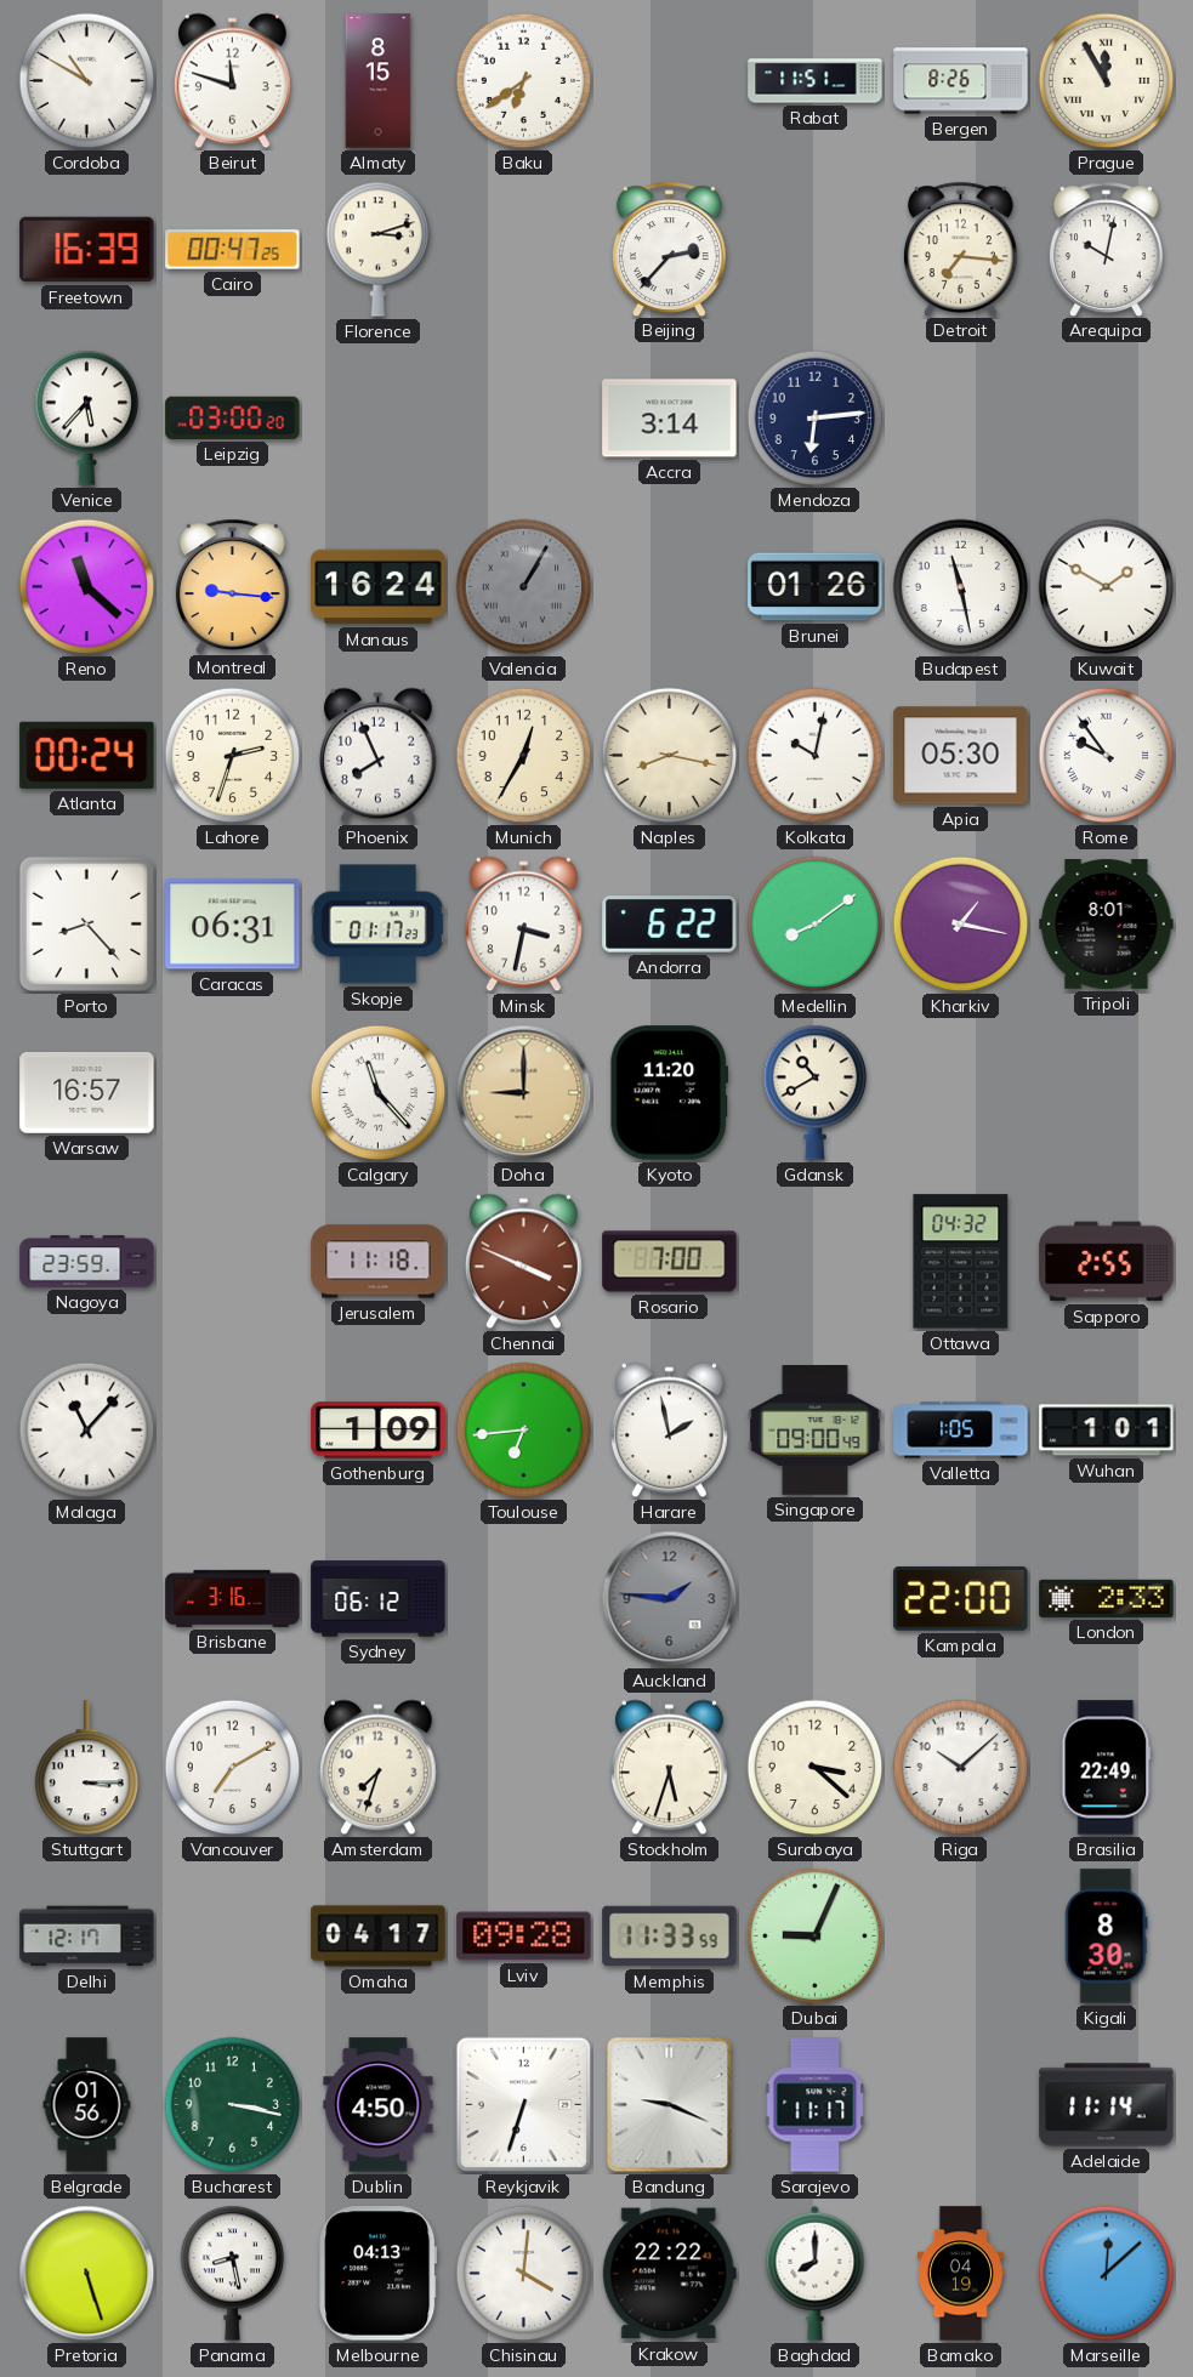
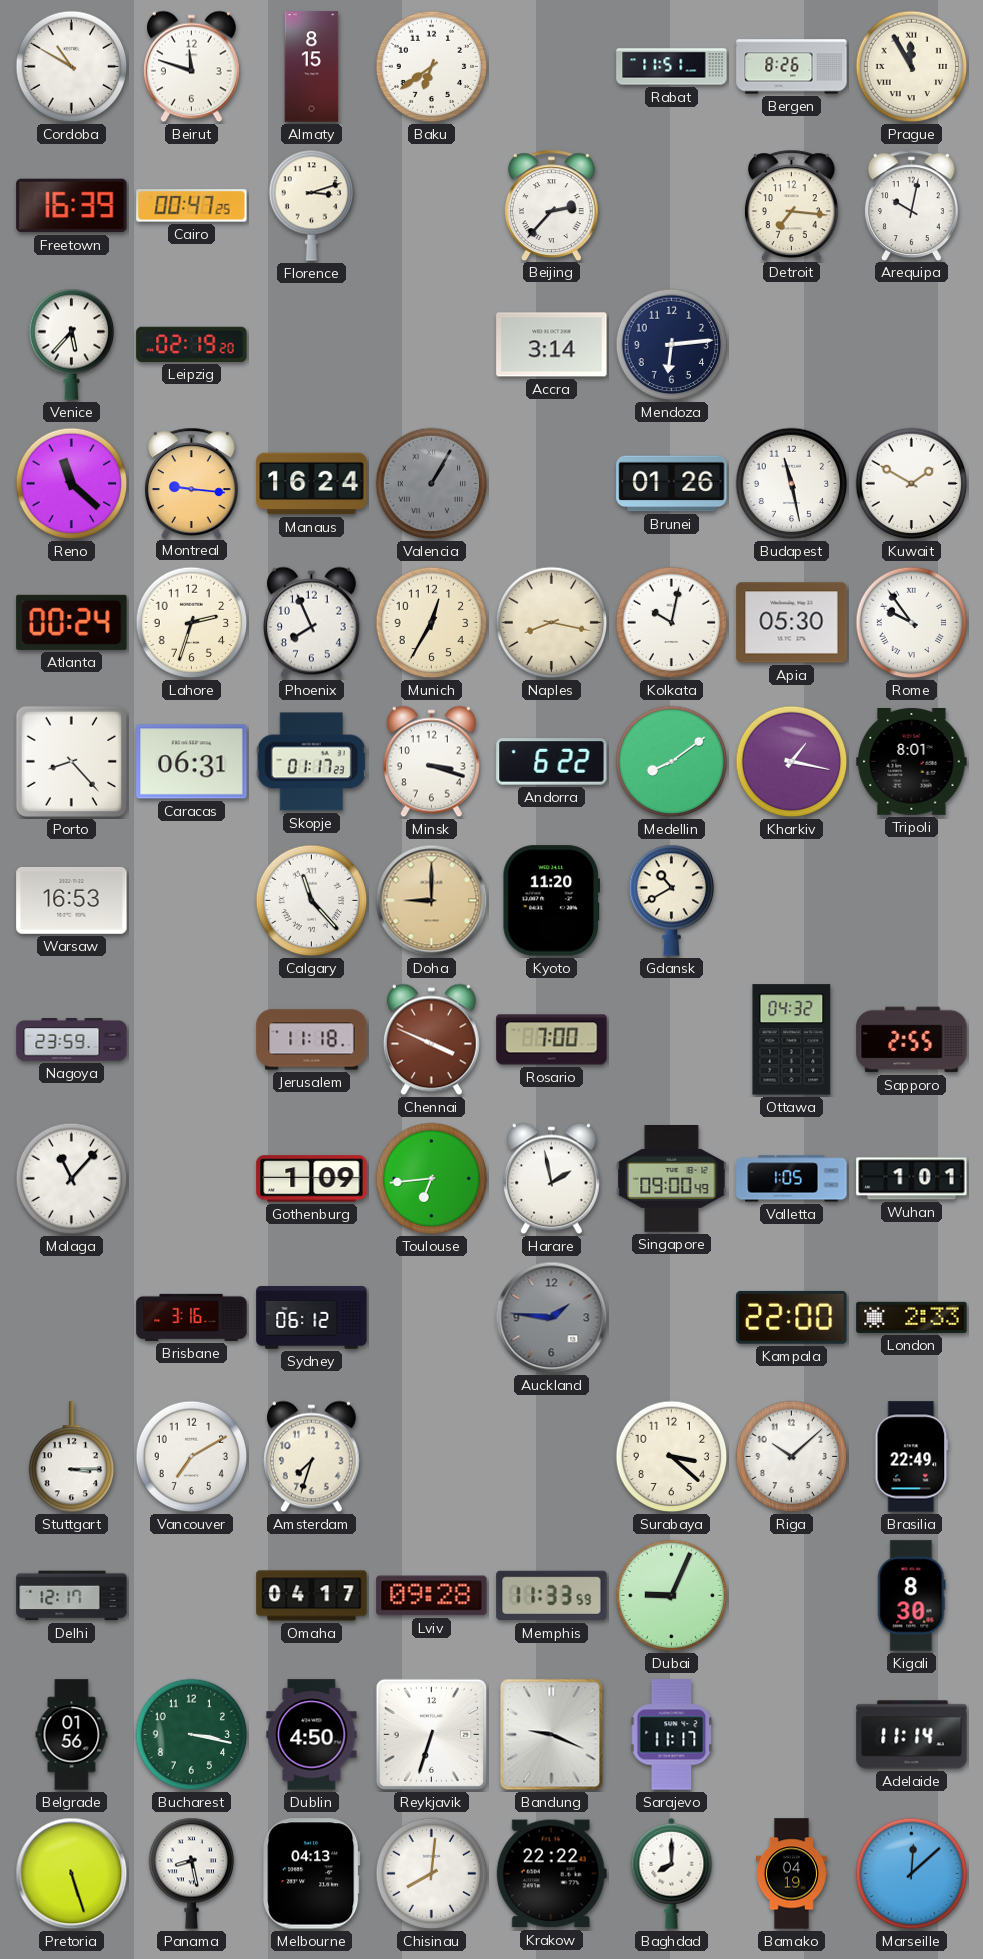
Leipzig: 03:00 -> 02:19
Minsk: 3:32 -> 3:18
Warsaw: 16:57 -> 16:53
Stockholm: 5:33 -> none
Chisinau: 4:01 -> 8:01
